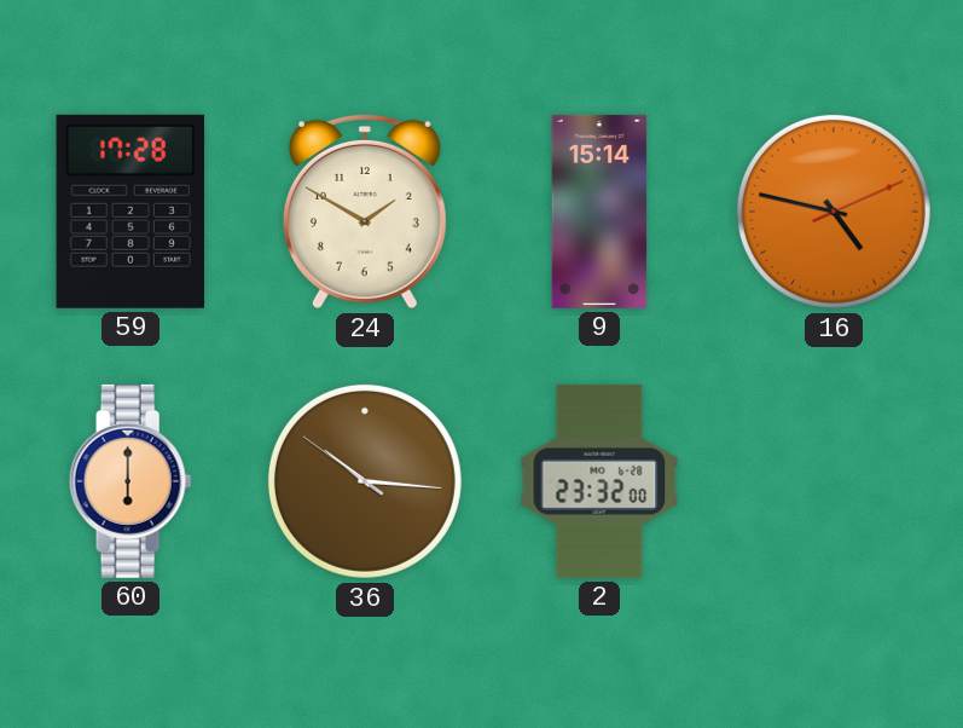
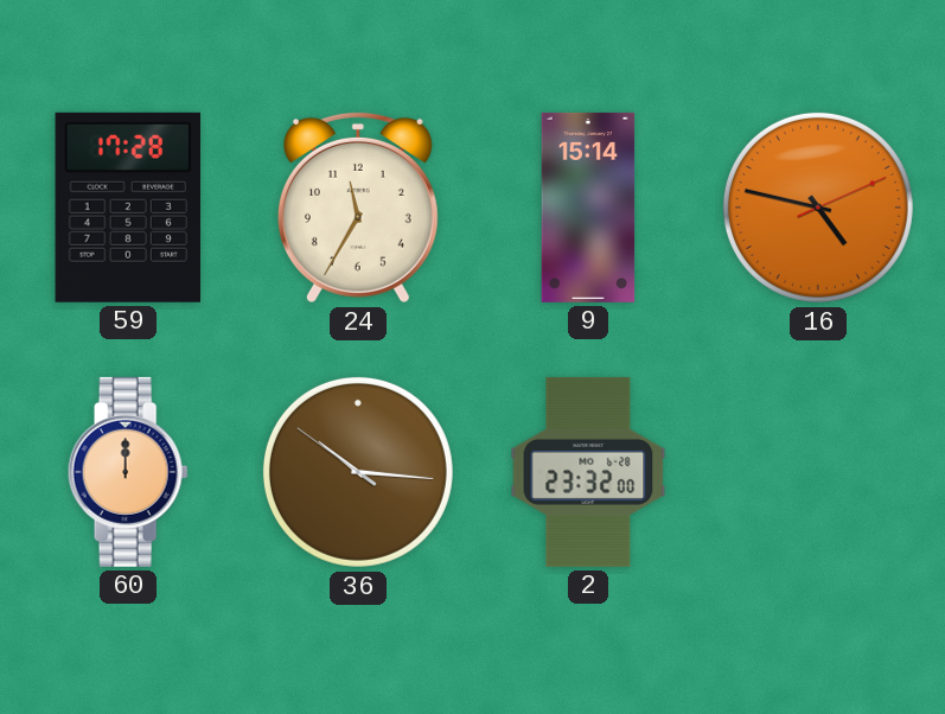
24: 1:50 -> 11:35
60: 6:00 -> 12:00
